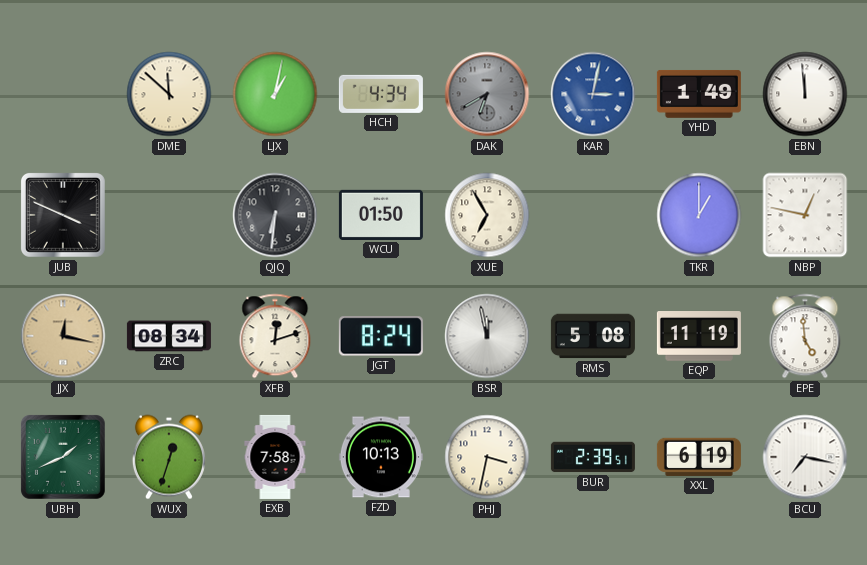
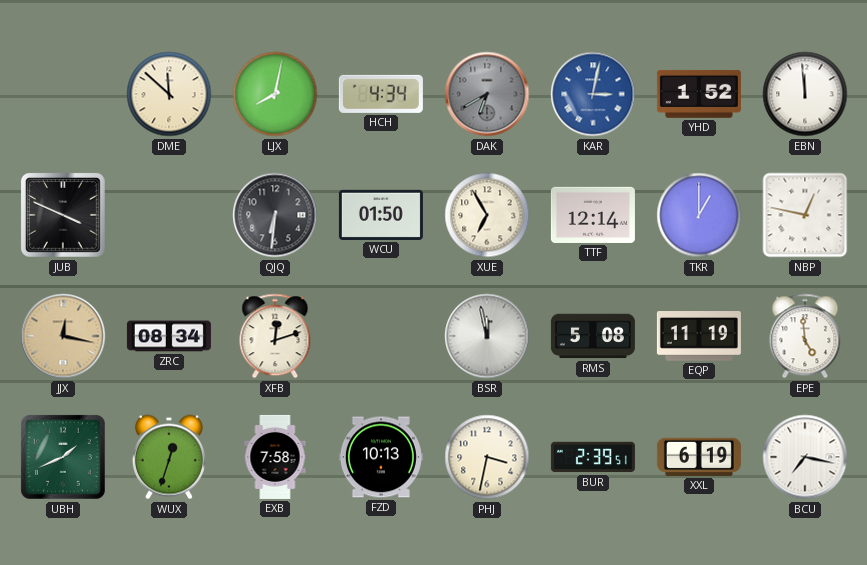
LJX: 1:02 -> 8:02
YHD: 1:49 -> 1:52
TTF: none -> 12:14
JGT: 8:24 -> none
